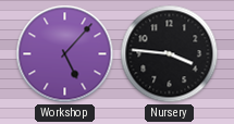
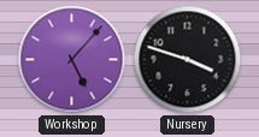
Nursery: 3:46 -> 3:48
